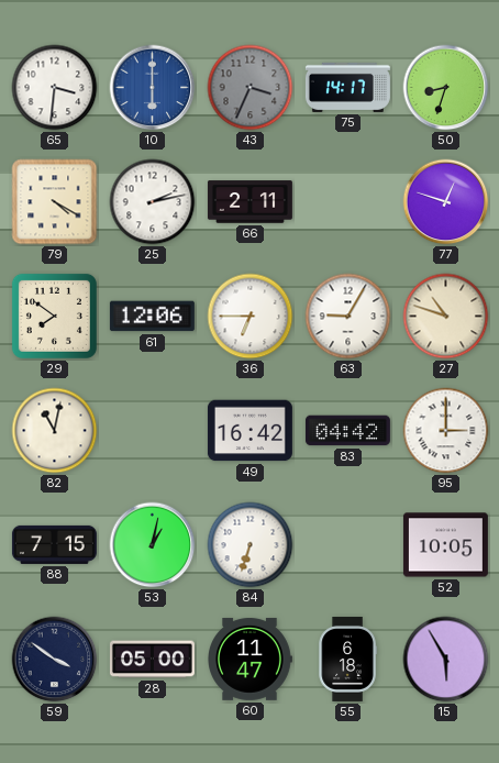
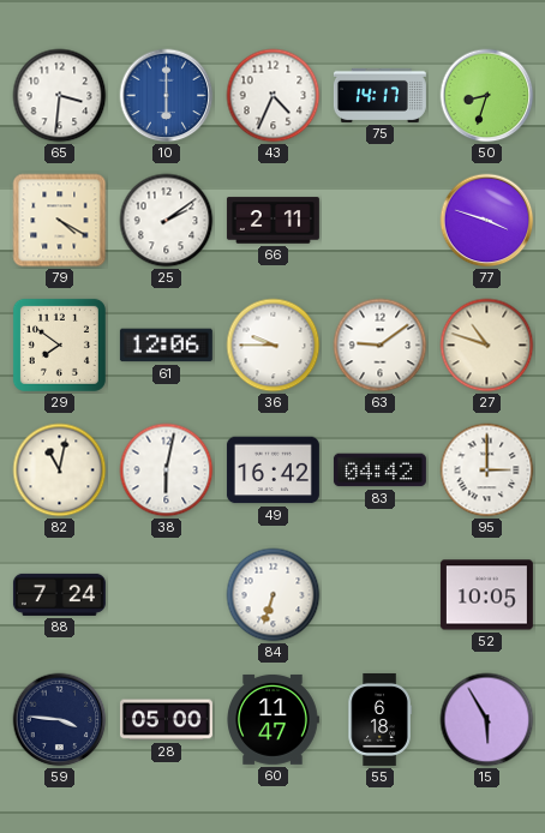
43: 3:34 -> 4:34
43 dial: grey -> white
25: 2:13 -> 2:09
77: 12:48 -> 3:48
36: 6:45 -> 9:45
63: 9:05 -> 9:09
38: none -> 6:02
88: 7:15 -> 7:24
53: 1:02 -> none
59: 3:51 -> 3:46
